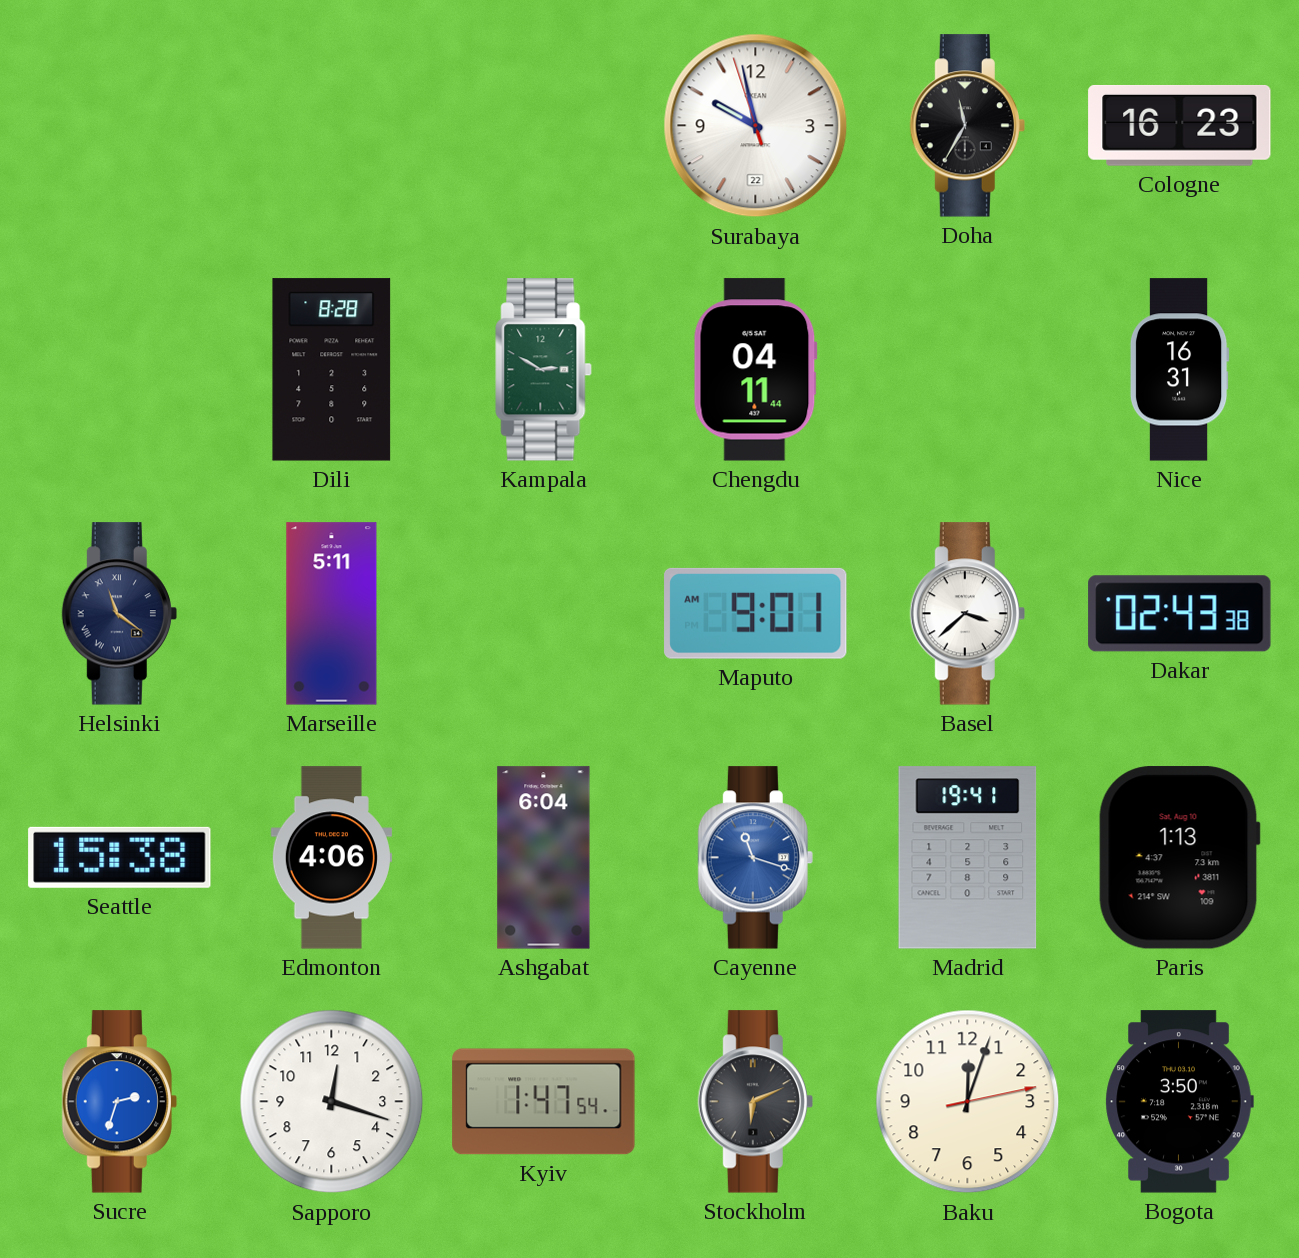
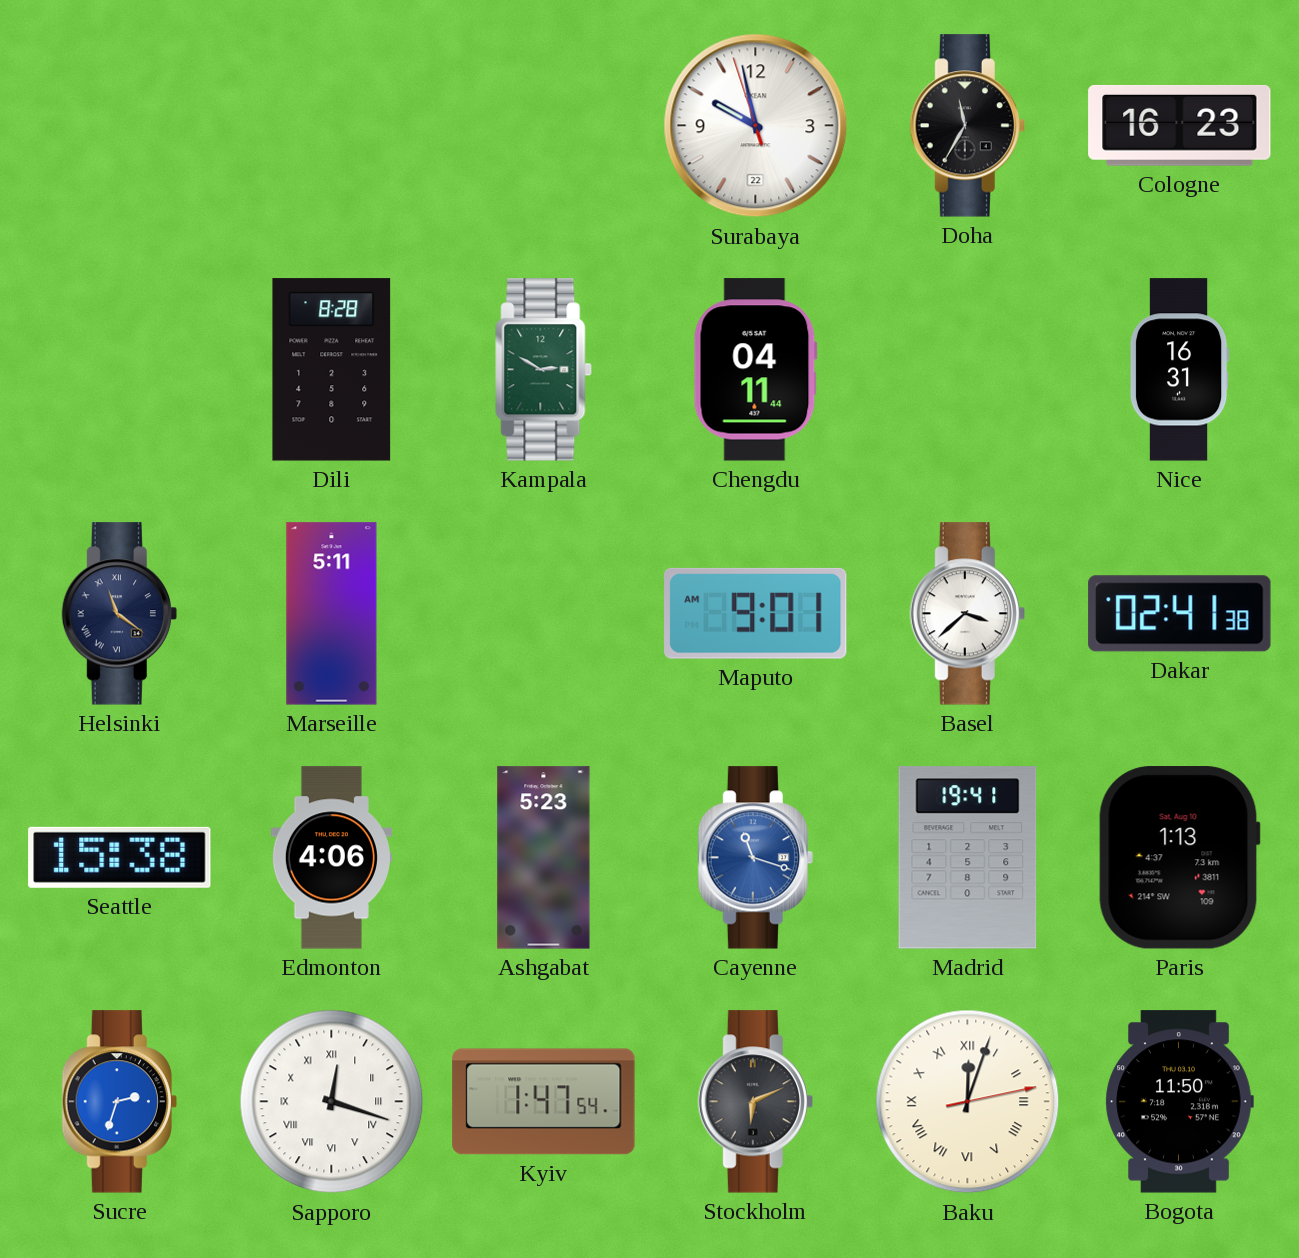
Dakar: 02:43 -> 02:41
Ashgabat: 6:04 -> 5:23
Sapporo numerals: Arabic -> Roman
Baku numerals: Arabic -> Roman
Bogota: 3:50 -> 11:50
